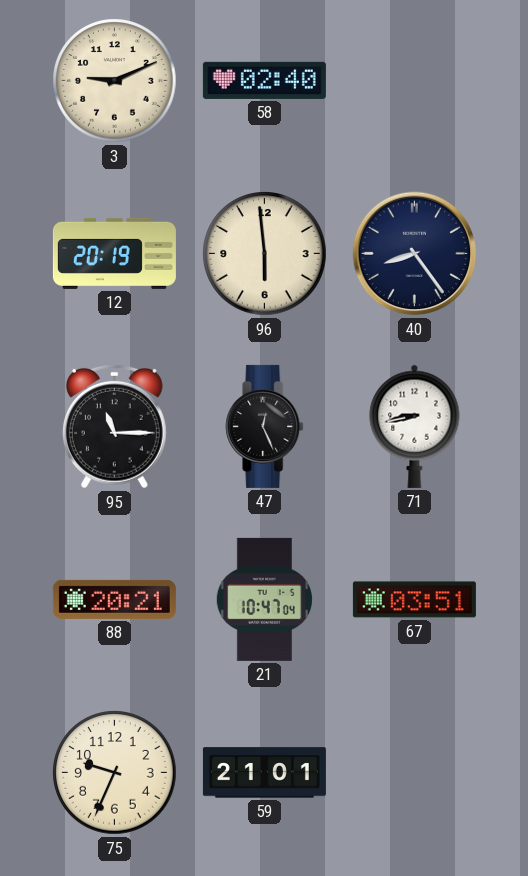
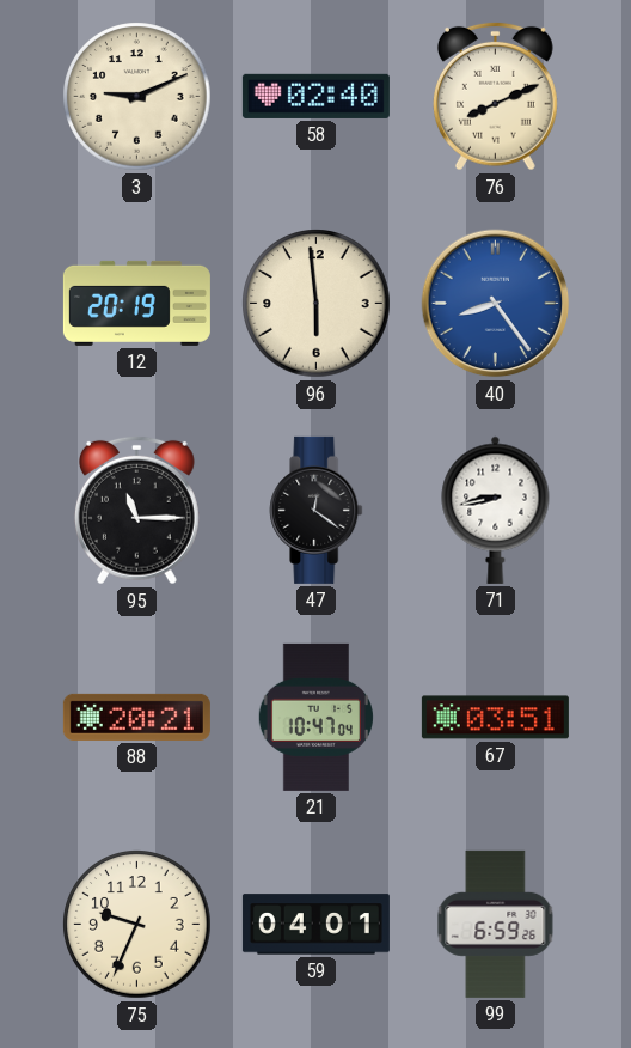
76: none -> 8:11
40 dial: navy -> blue
47: 12:26 -> 12:21
59: 21:01 -> 04:01
99: none -> 6:59
